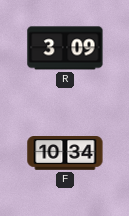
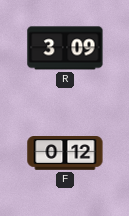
F: 10:34 -> 0:12
